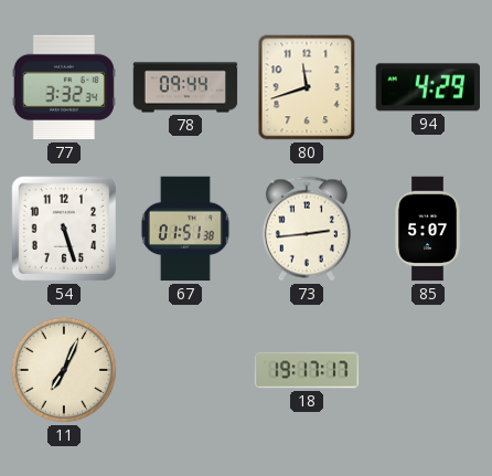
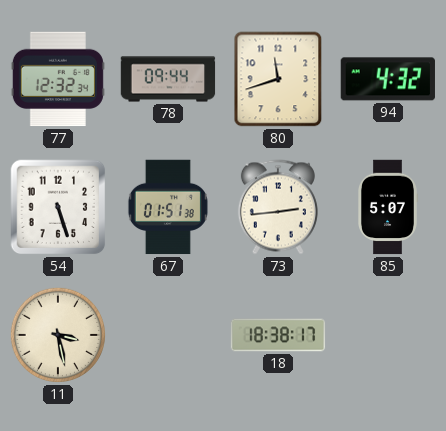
77: 3:32 -> 12:32
94: 4:29 -> 4:32
11: 7:04 -> 3:28
18: 19:17 -> 18:38
